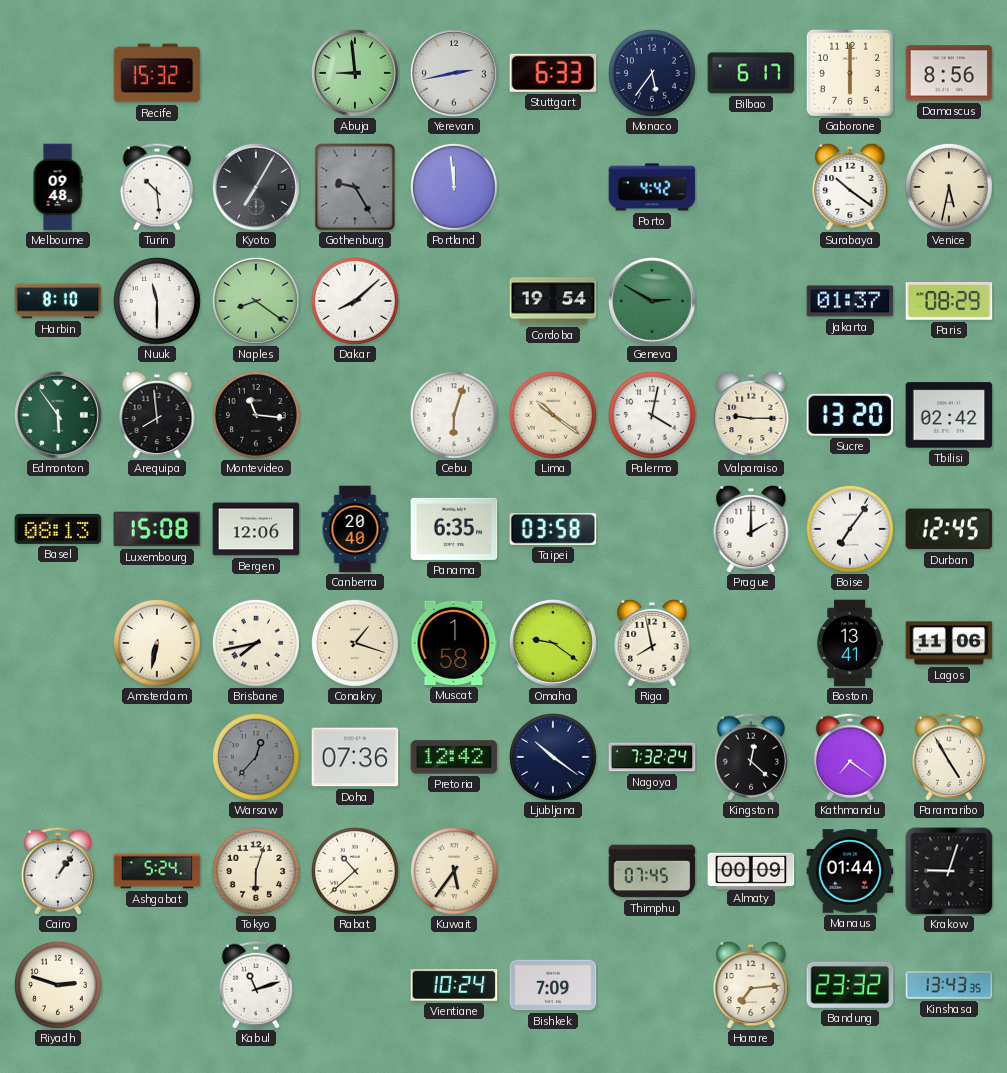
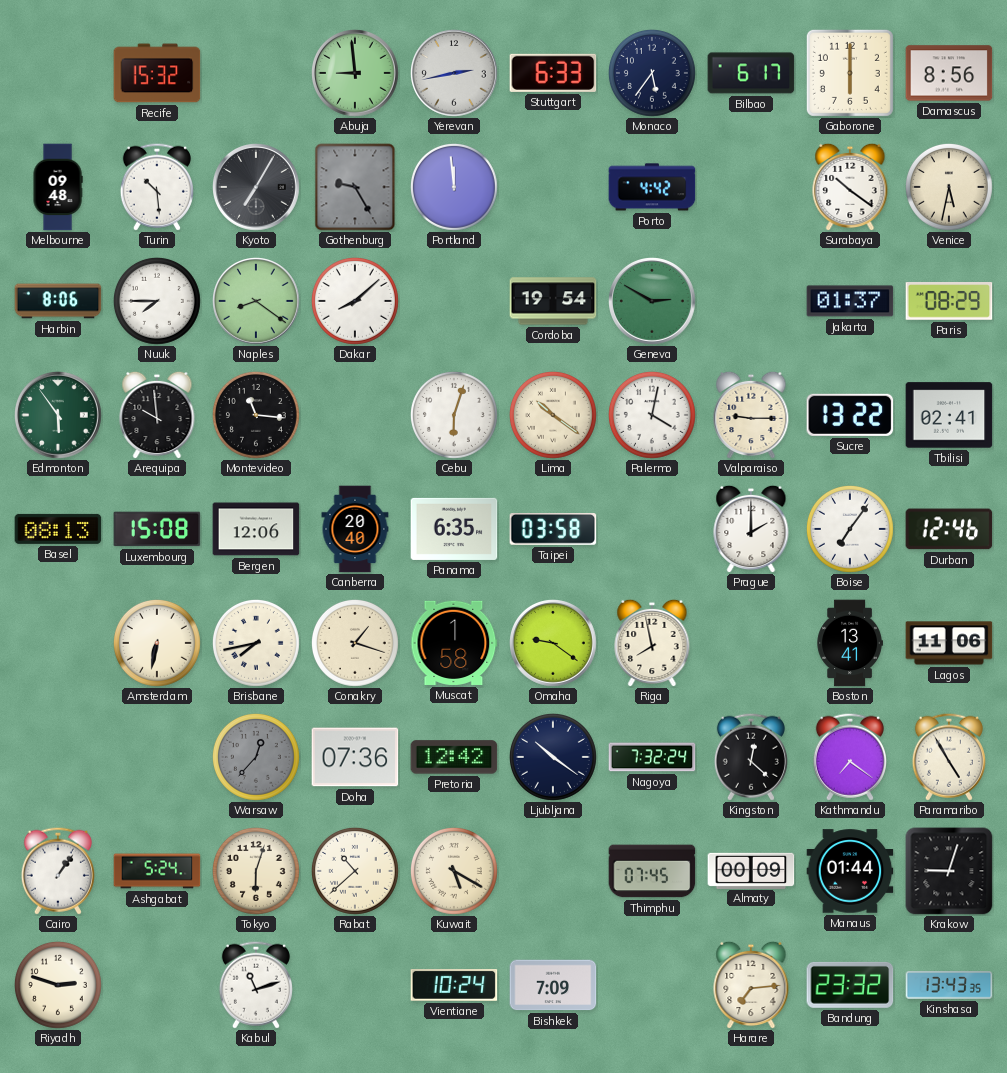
Harbin: 8:10 -> 8:06
Nuuk: 11:30 -> 7:45
Arequipa: 7:59 -> 9:59
Sucre: 13:20 -> 13:22
Tbilisi: 02:42 -> 02:41
Durban: 12:45 -> 12:46
Kuwait: 5:36 -> 5:20
